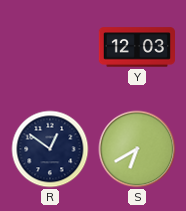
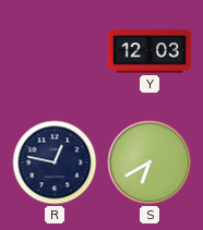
R: 12:51 -> 12:47
